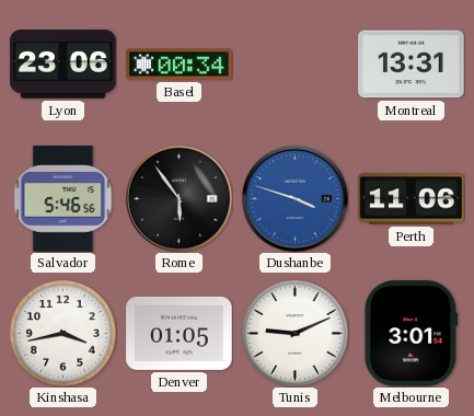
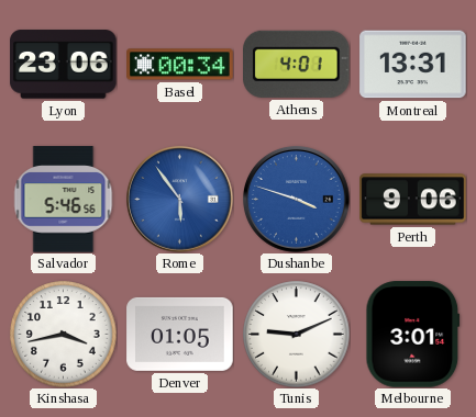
Athens: none -> 4:01
Rome dial: black -> blue
Perth: 11:06 -> 9:06
